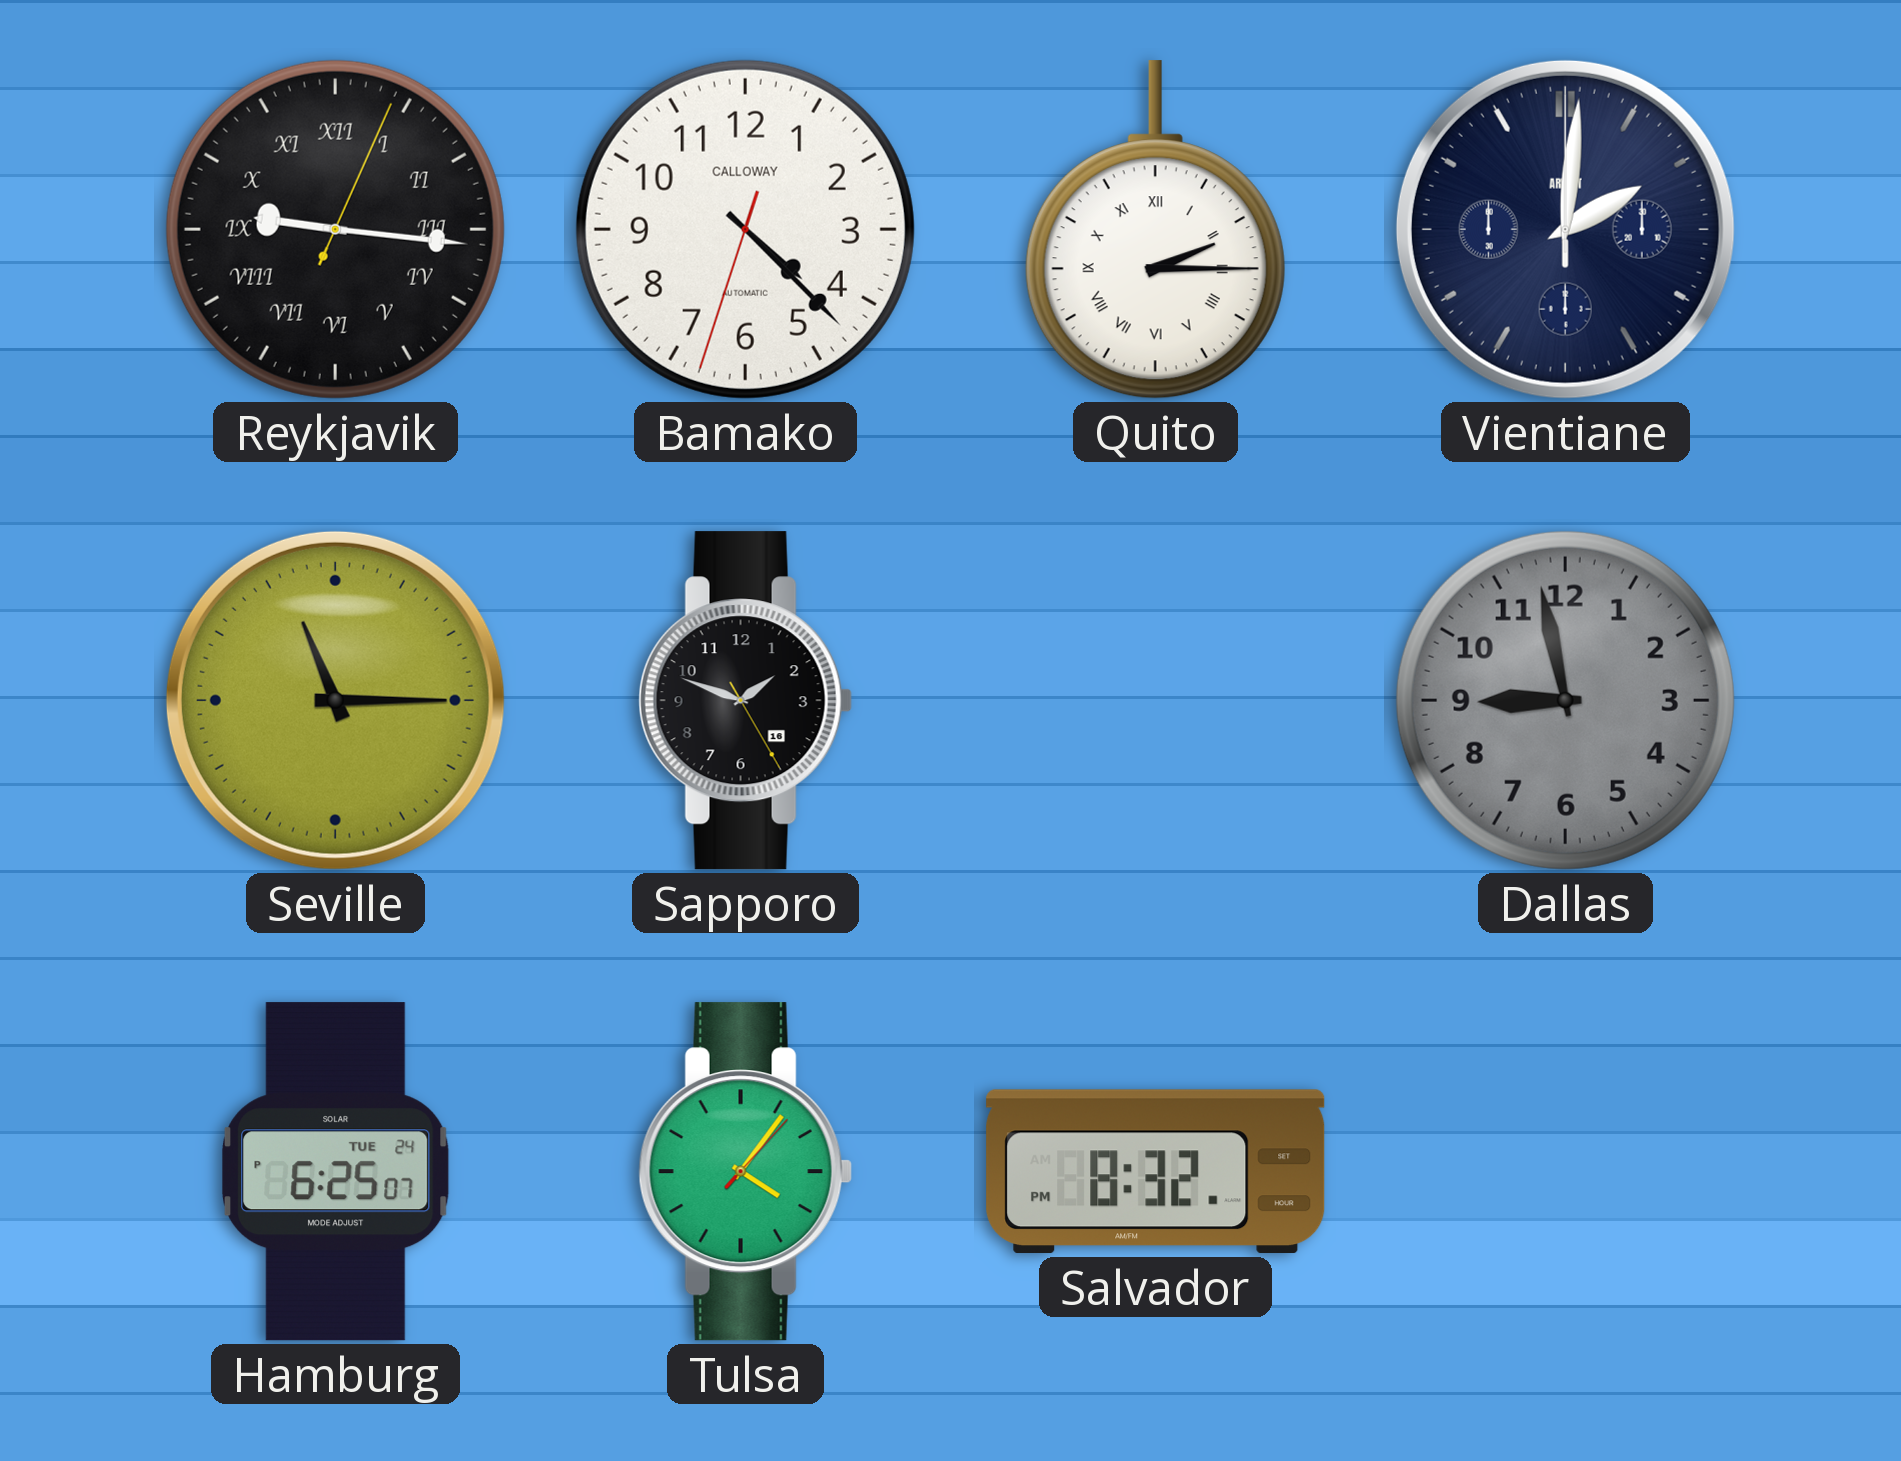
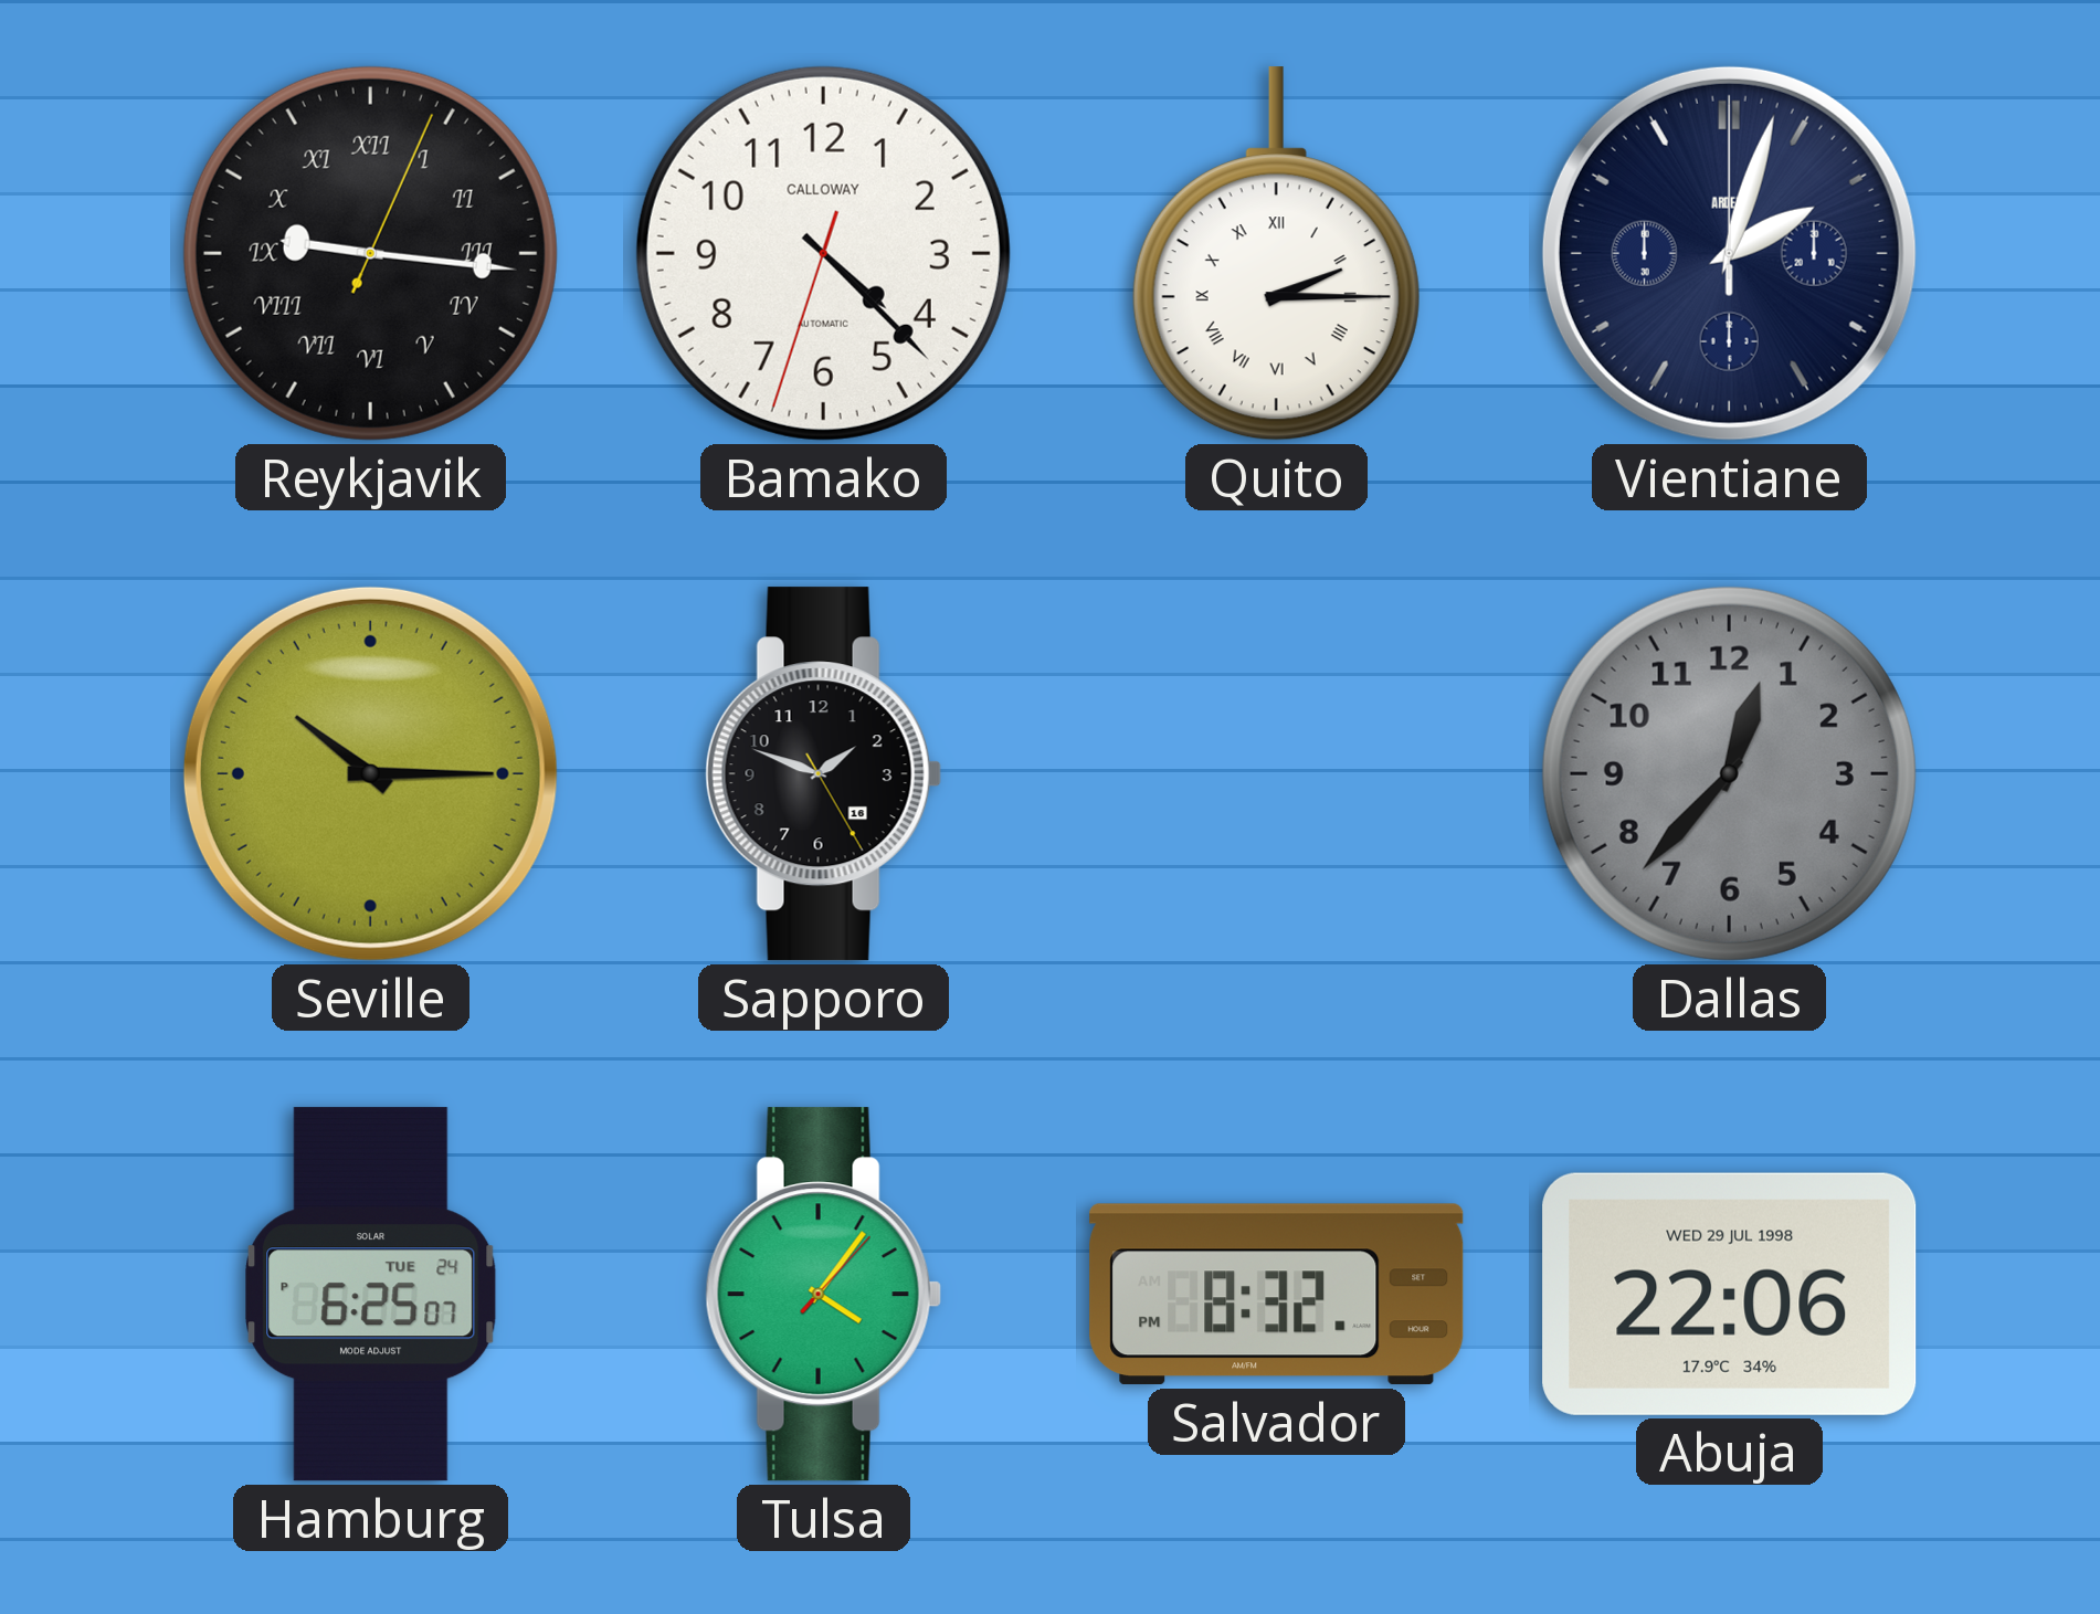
Vientiane: 2:01 -> 2:03
Seville: 11:15 -> 10:15
Dallas: 8:58 -> 12:37
Abuja: none -> 22:06
